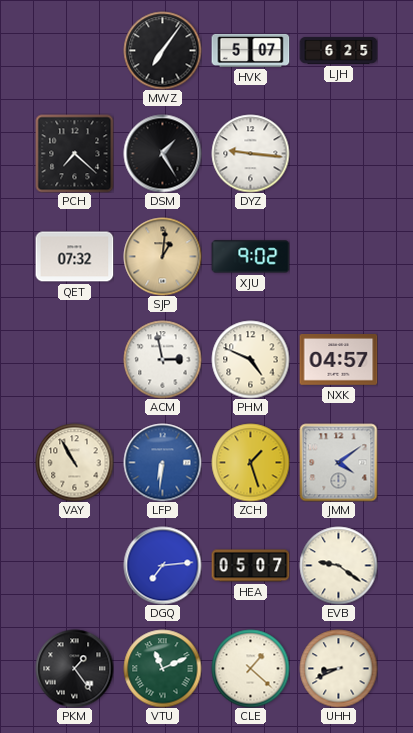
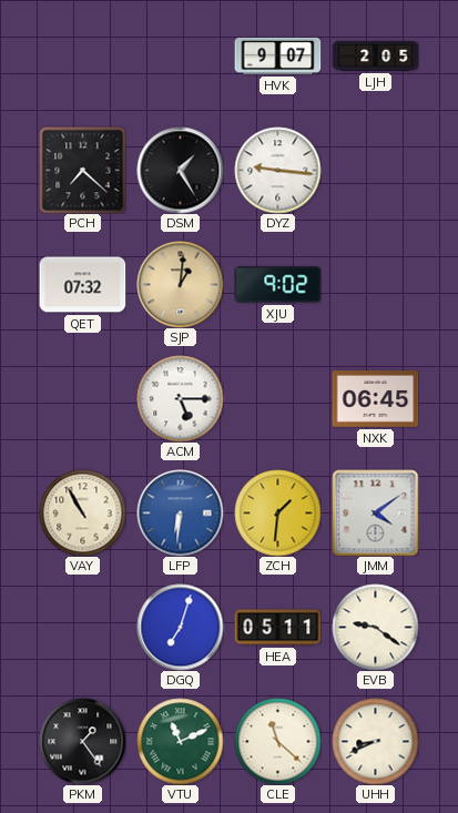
MWZ: 7:06 -> none
HVK: 5:07 -> 9:07
LJH: 6:25 -> 2:05
ACM: 2:58 -> 5:15
PHM: 4:49 -> none
NXK: 04:57 -> 06:45
ZCH: 1:27 -> 1:31
DGQ: 7:14 -> 7:03
HEA: 05:07 -> 05:11
CLE: 1:22 -> 11:22
